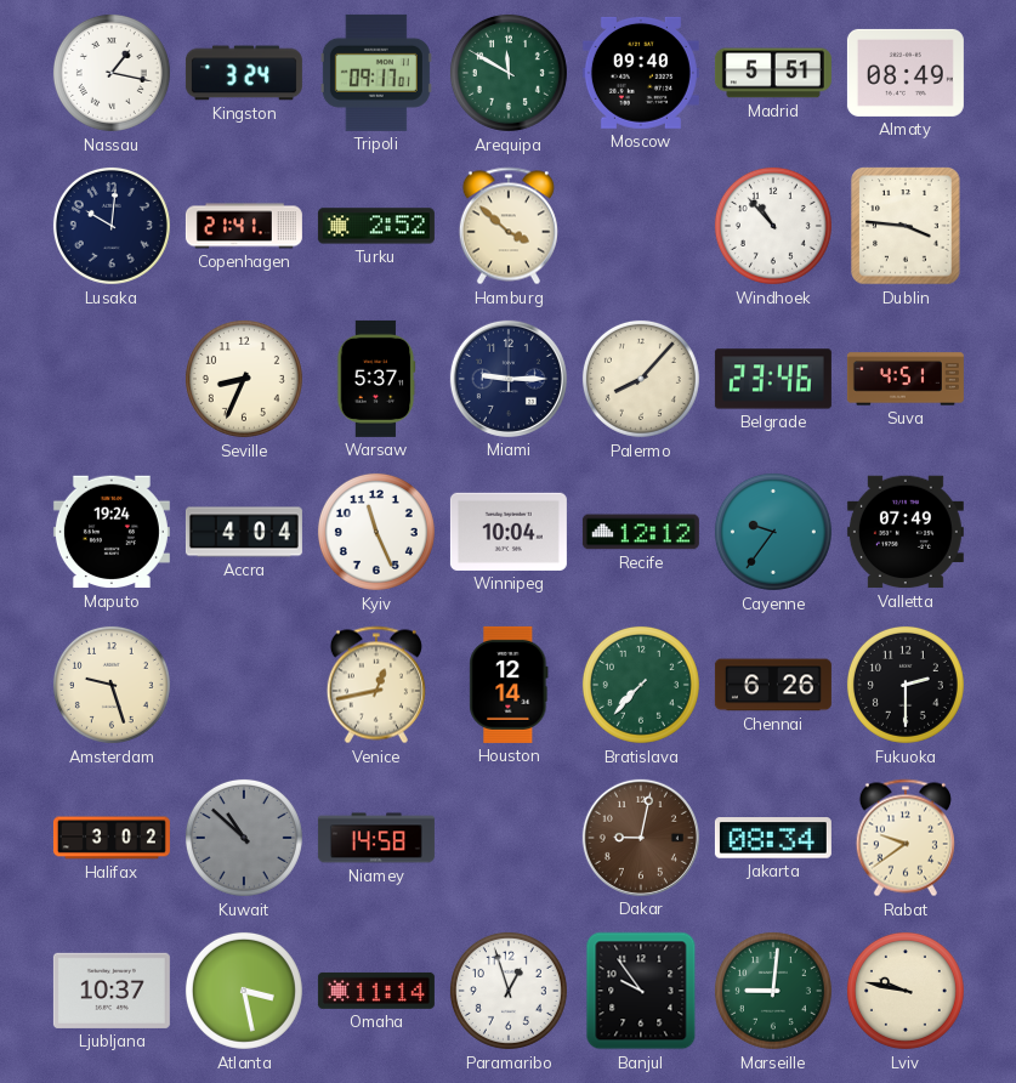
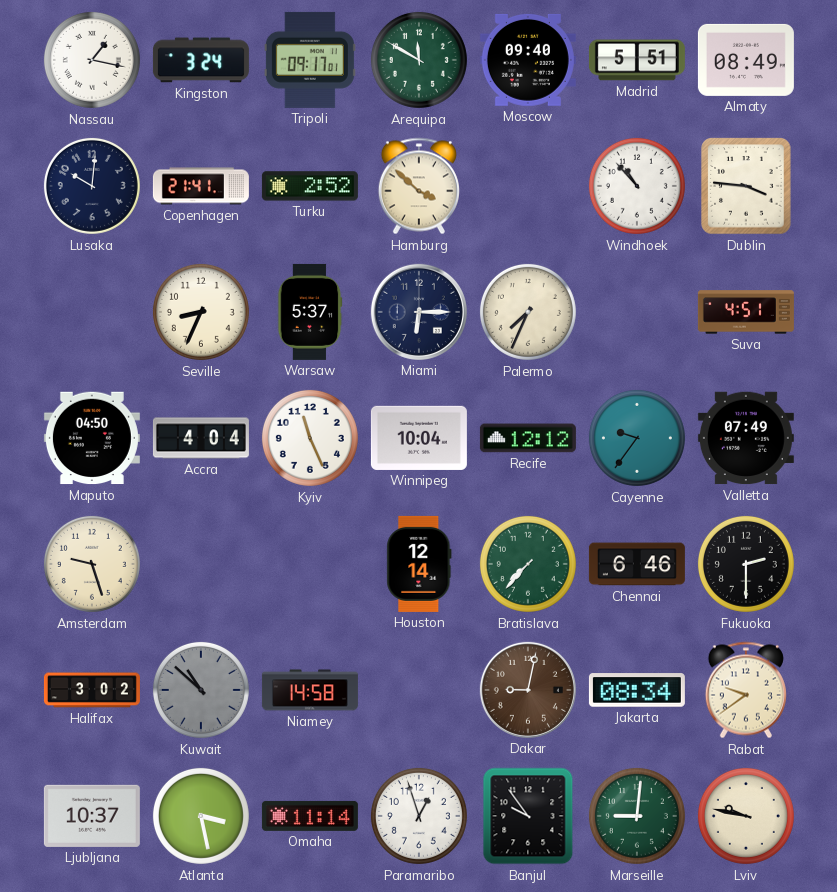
Miami: 9:15 -> 6:15
Palermo: 8:07 -> 7:34
Belgrade: 23:46 -> none
Maputo: 19:24 -> 04:50
Venice: 12:43 -> none
Chennai: 6:26 -> 6:46
